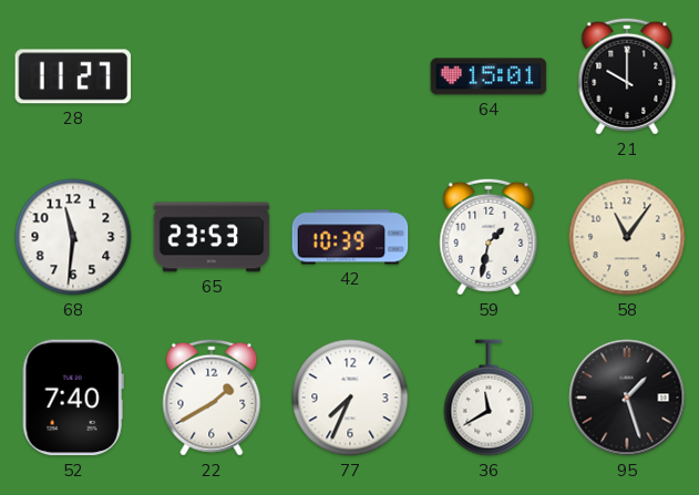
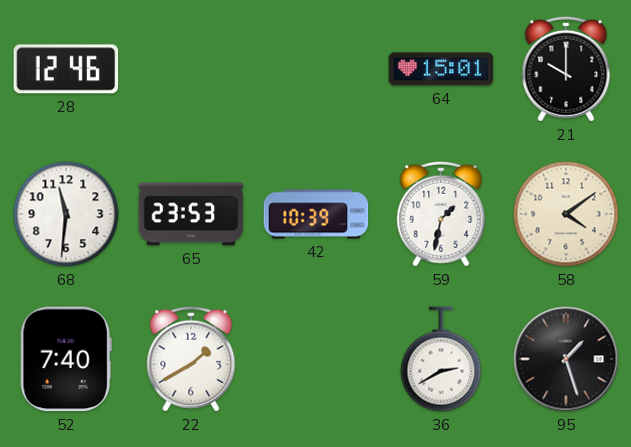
28: 11:27 -> 12:46
58: 11:06 -> 4:09
77: 7:34 -> none
36: 11:40 -> 2:40
